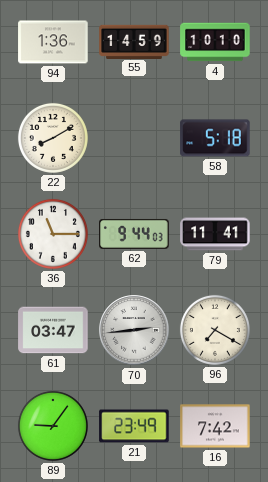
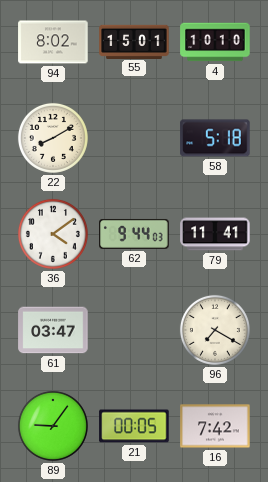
94: 1:36 -> 8:02
55: 14:59 -> 15:01
36: 11:15 -> 4:09
70: 2:44 -> none
21: 23:49 -> 00:05
